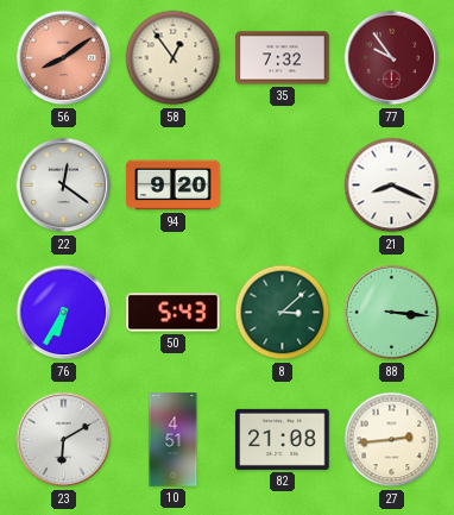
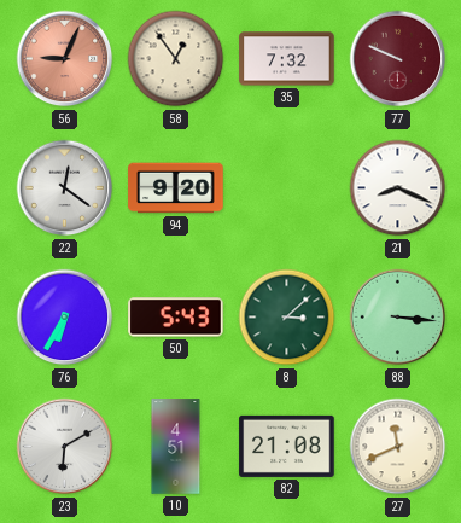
56: 8:09 -> 9:04
77: 9:54 -> 9:49
27: 2:44 -> 11:41
